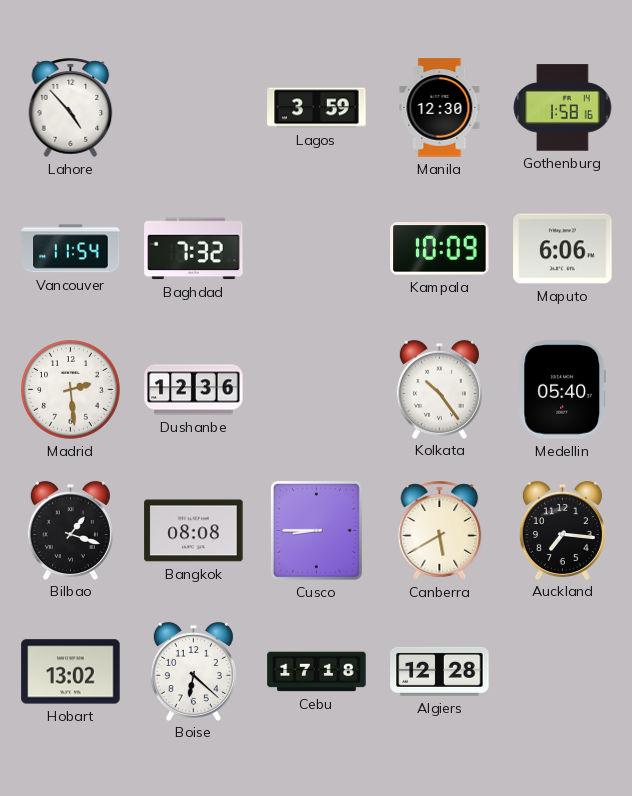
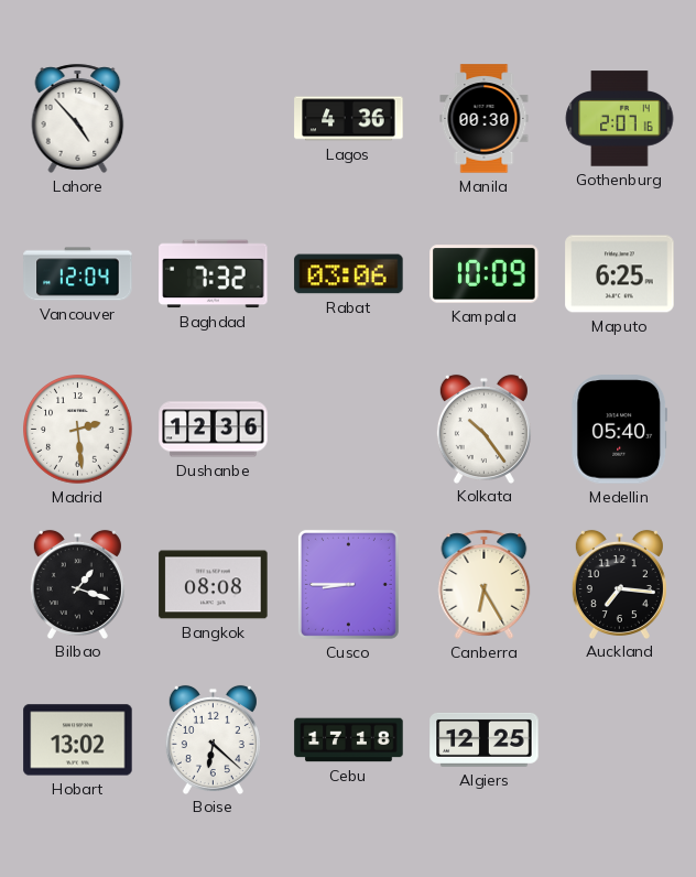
Lagos: 3:59 -> 4:36
Manila: 12:30 -> 00:30
Gothenburg: 1:58 -> 2:07
Vancouver: 11:54 -> 12:04
Rabat: none -> 03:06
Maputo: 6:06 -> 6:25
Canberra: 5:40 -> 6:25
Algiers: 12:28 -> 12:25
